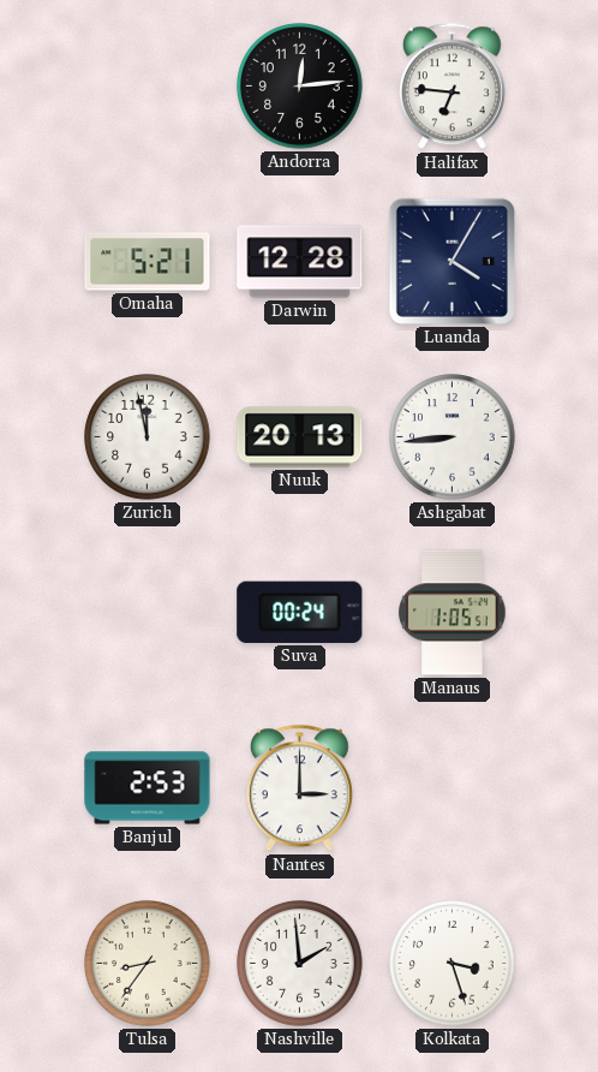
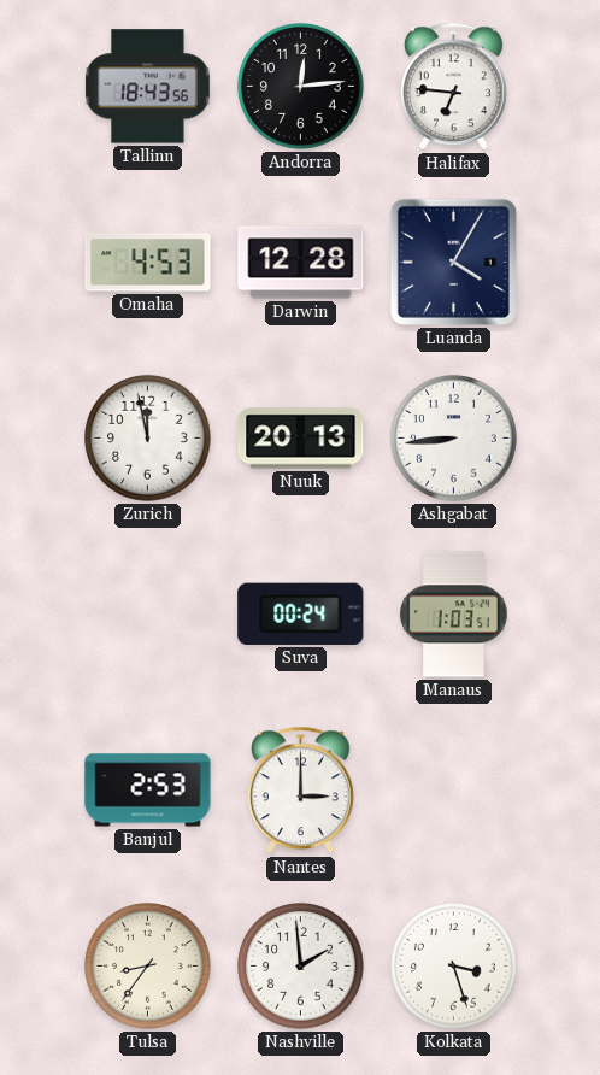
Tallinn: none -> 18:43
Omaha: 5:21 -> 4:53
Manaus: 1:05 -> 1:03
